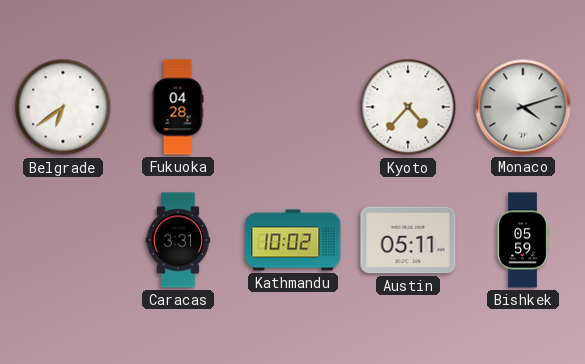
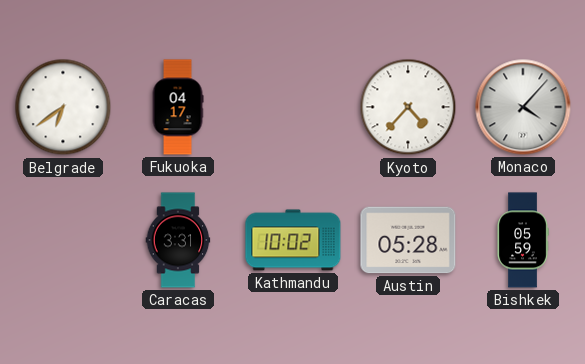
Fukuoka: 04:28 -> 04:17
Monaco: 4:12 -> 4:07
Austin: 05:11 -> 05:28
